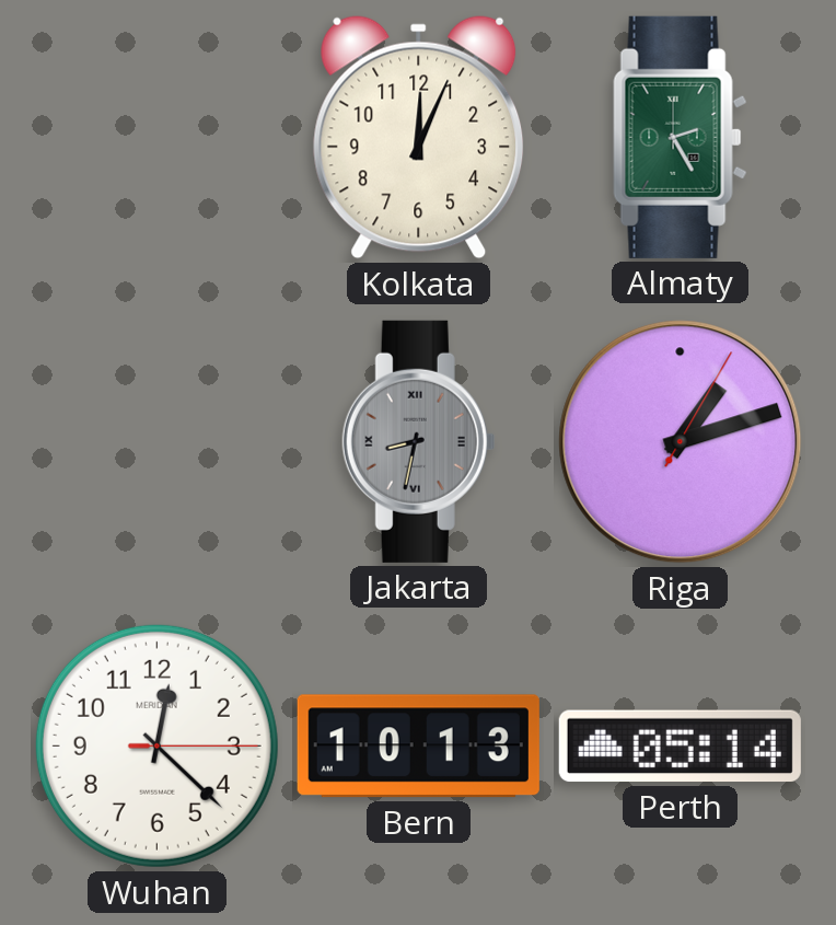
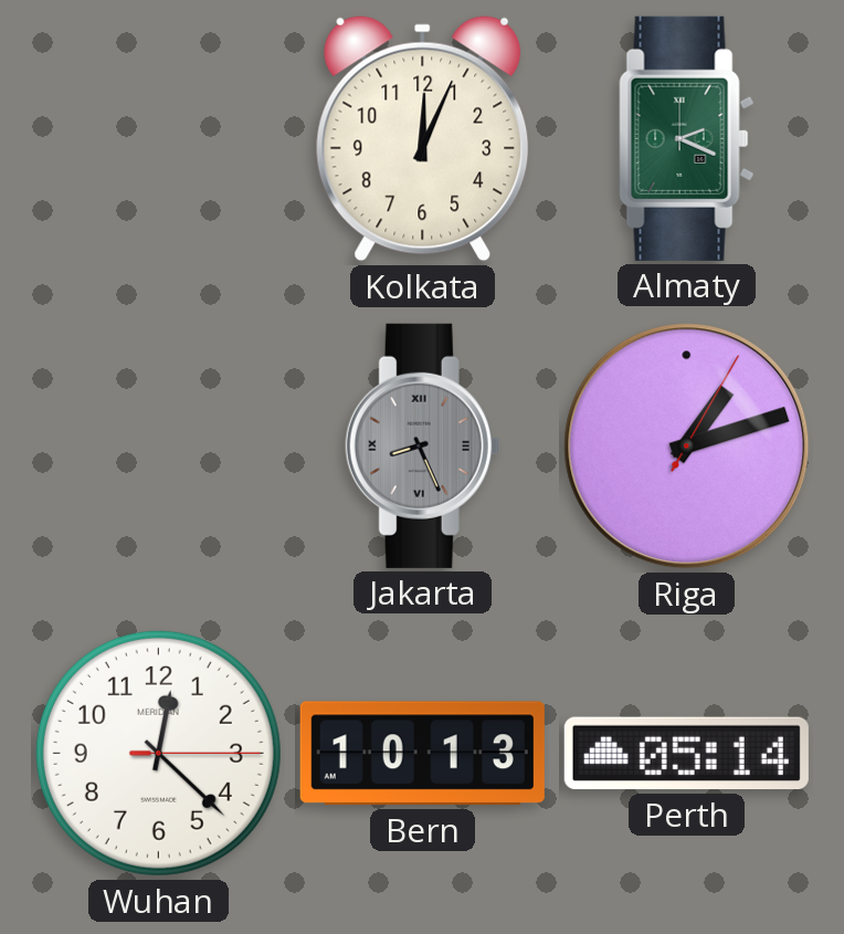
Almaty: 2:25 -> 2:19
Jakarta: 8:32 -> 8:26
